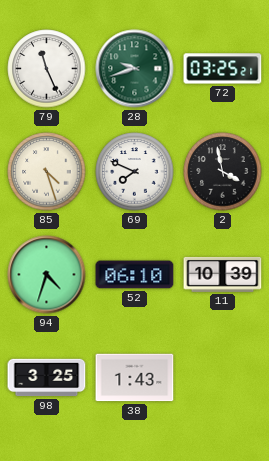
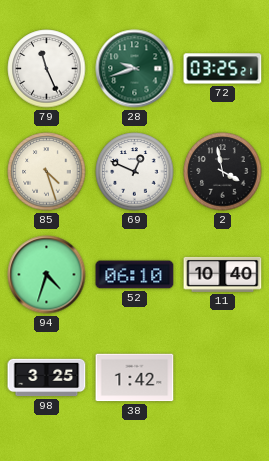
69: 7:49 -> 12:49
11: 10:39 -> 10:40
38: 1:43 -> 1:42
